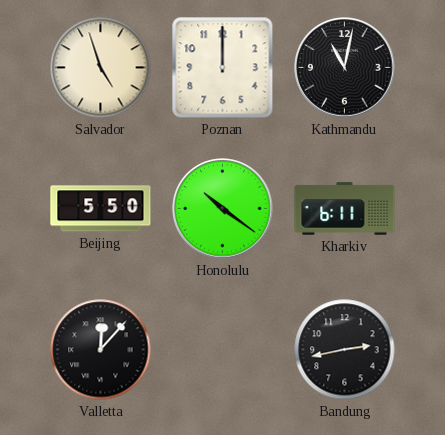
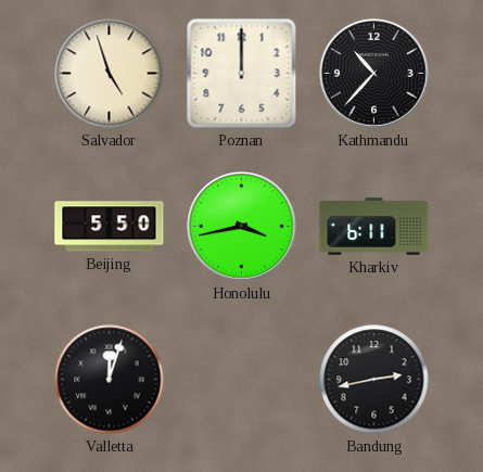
Kathmandu: 11:02 -> 10:37
Honolulu: 10:21 -> 3:43
Valletta: 12:07 -> 12:03
